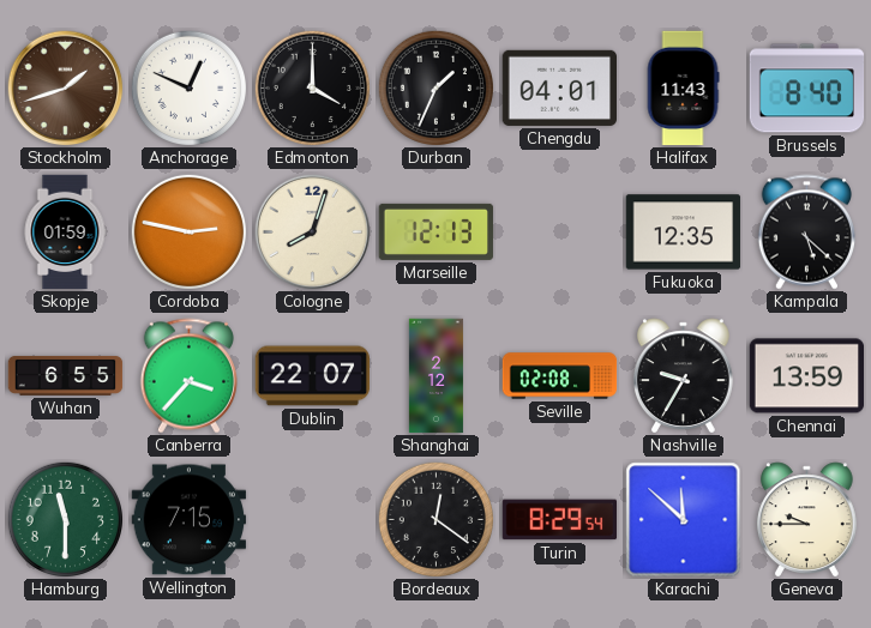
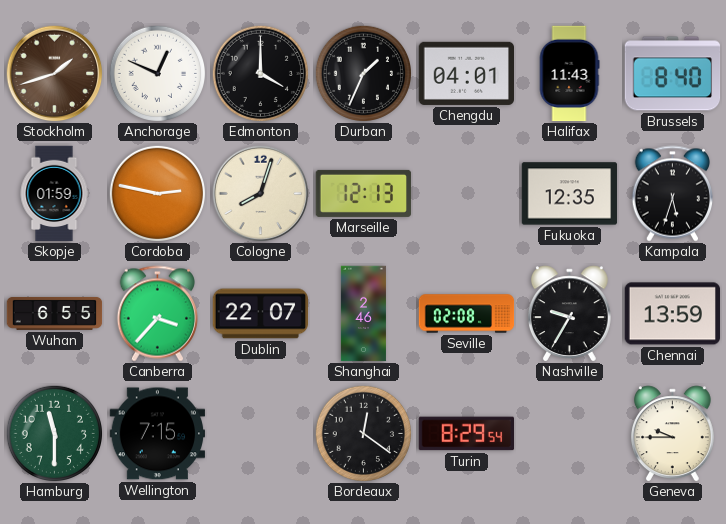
Kampala: 5:22 -> 5:33
Shanghai: 2:12 -> 2:46
Karachi: 11:52 -> none
